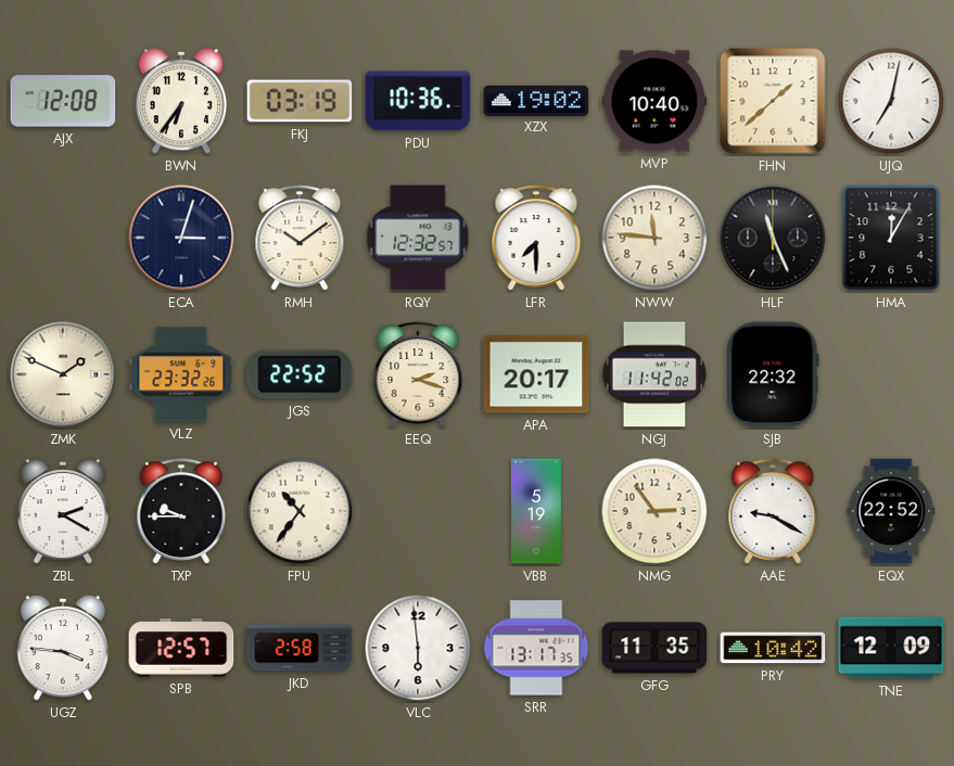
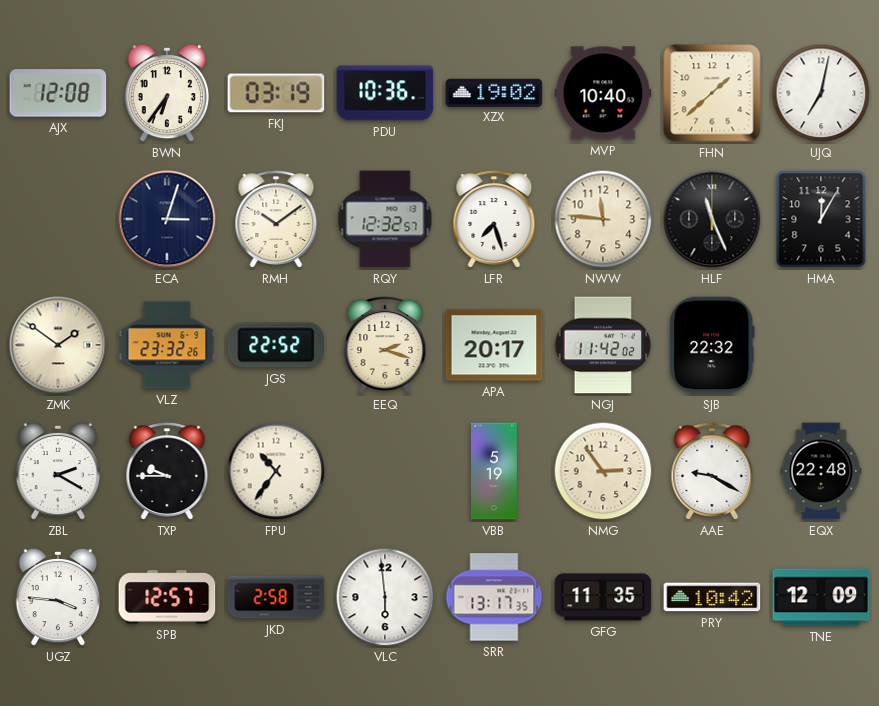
LFR: 7:30 -> 7:27
ZMK: 1:49 -> 1:51
EQX: 22:52 -> 22:48
